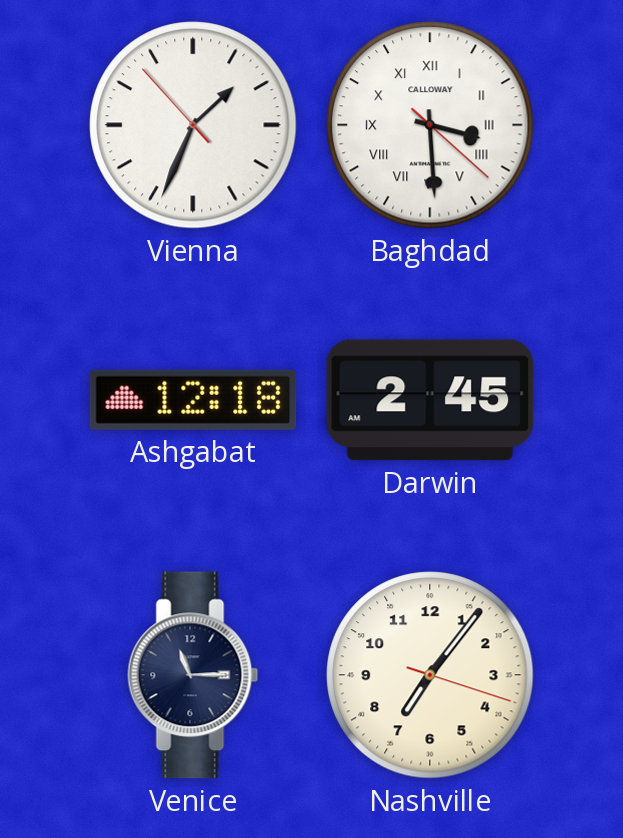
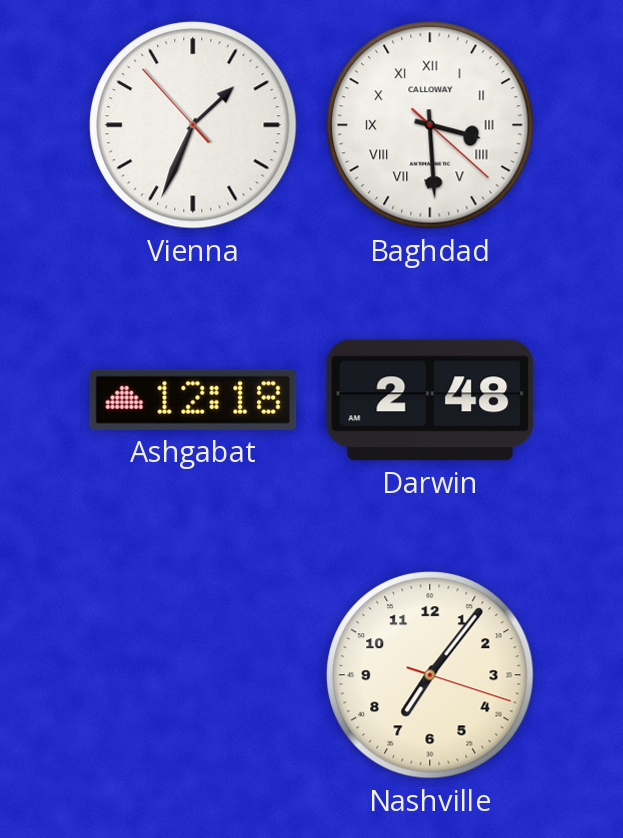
Darwin: 2:45 -> 2:48
Venice: 11:15 -> none
